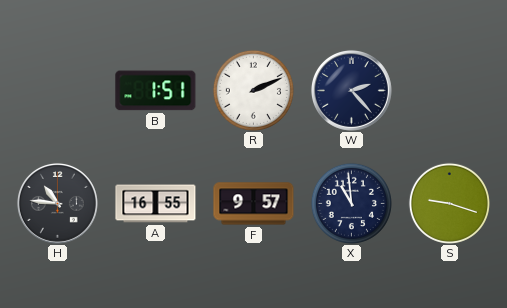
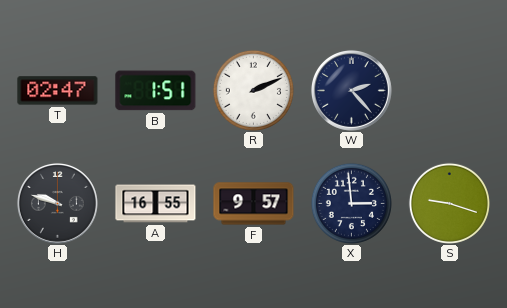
T: none -> 02:47
H: 10:46 -> 9:48
X: 10:59 -> 2:59
